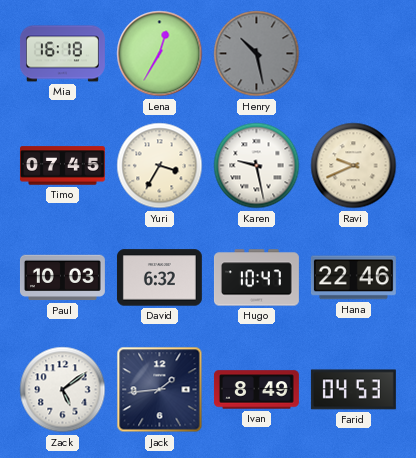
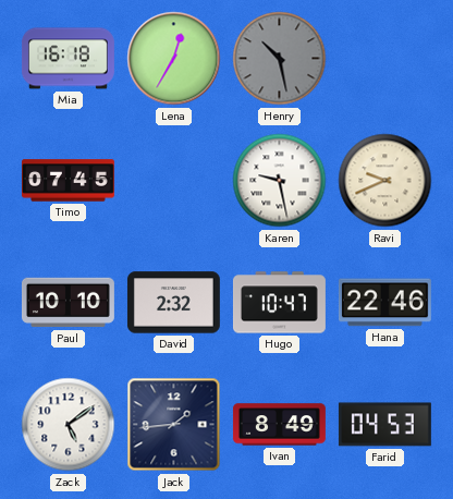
Yuri: 3:35 -> none
Paul: 10:03 -> 10:10
David: 6:32 -> 2:32
